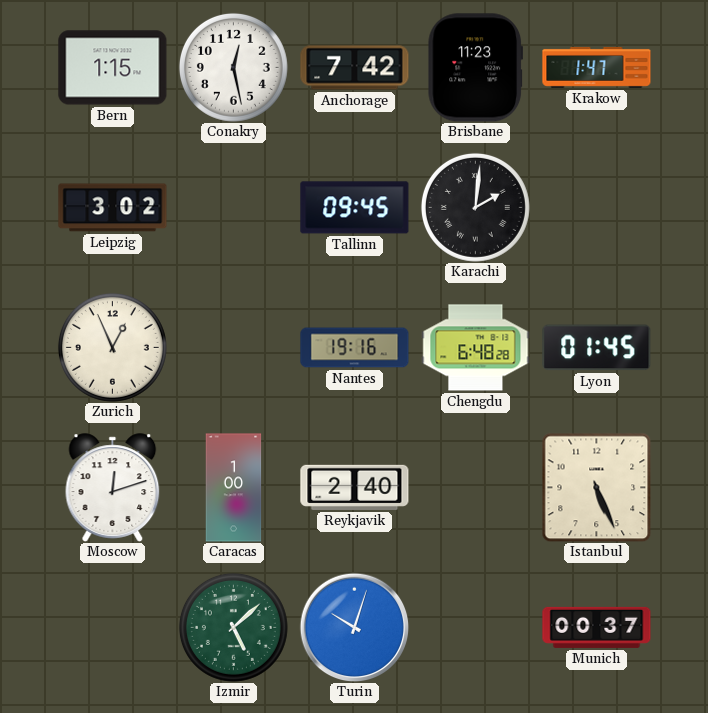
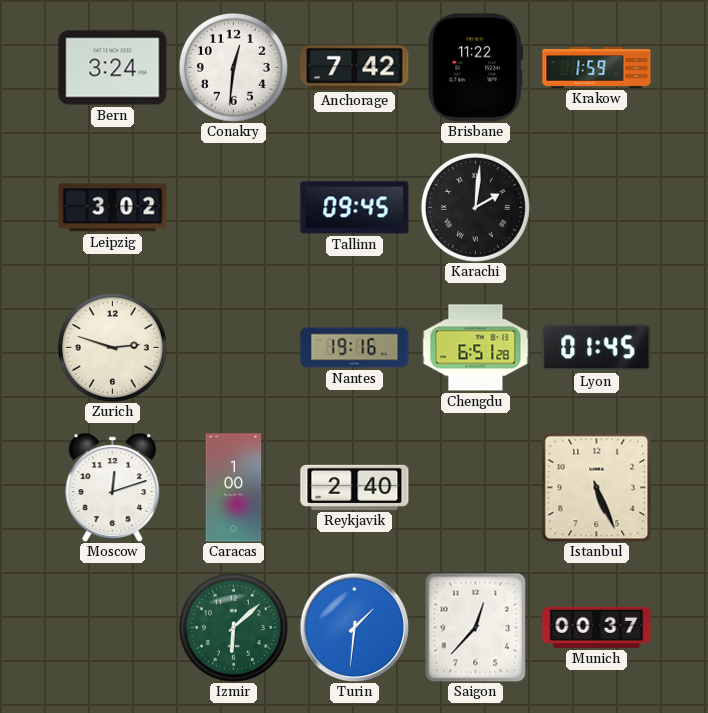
Bern: 1:15 -> 3:24
Conakry: 12:28 -> 12:31
Brisbane: 11:23 -> 11:22
Krakow: 1:47 -> 1:59
Zurich: 12:56 -> 2:48
Chengdu: 6:48 -> 6:51
Izmir: 5:08 -> 6:08
Turin: 10:03 -> 1:31
Saigon: none -> 12:37
